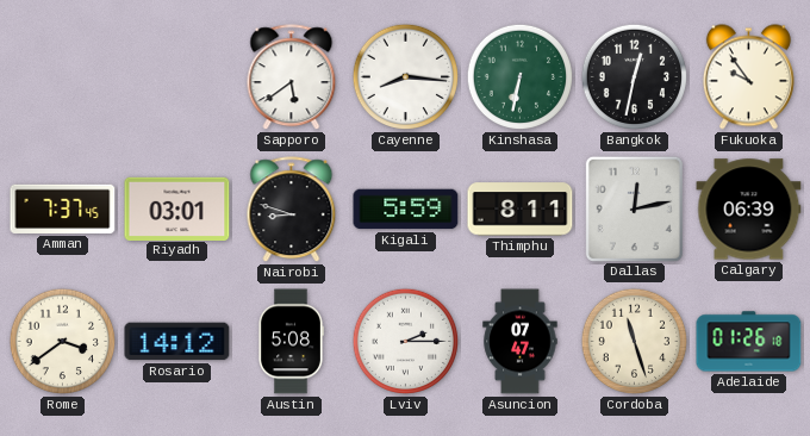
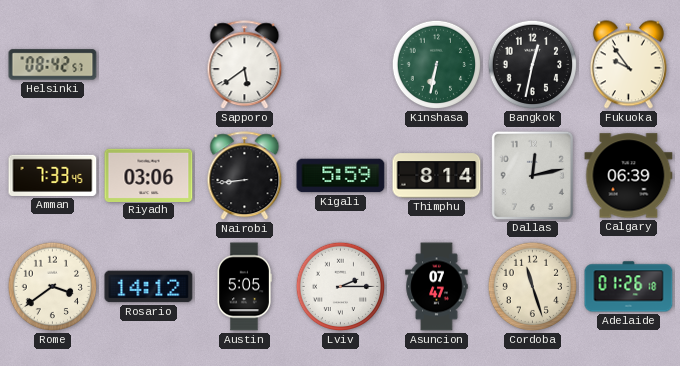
Helsinki: none -> 08:42
Cayenne: 8:16 -> none
Amman: 7:37 -> 7:33
Riyadh: 03:01 -> 03:06
Nairobi: 8:48 -> 8:44
Thimphu: 8:11 -> 8:14
Austin: 5:08 -> 5:05
